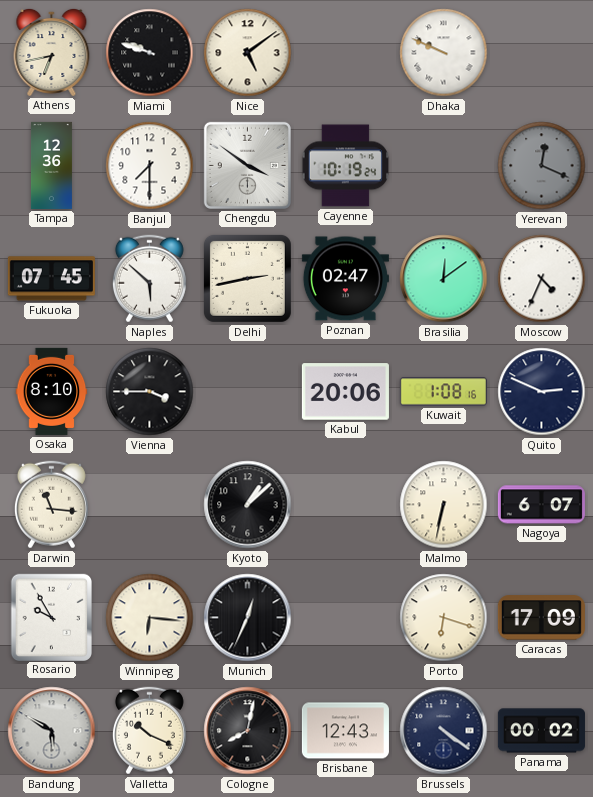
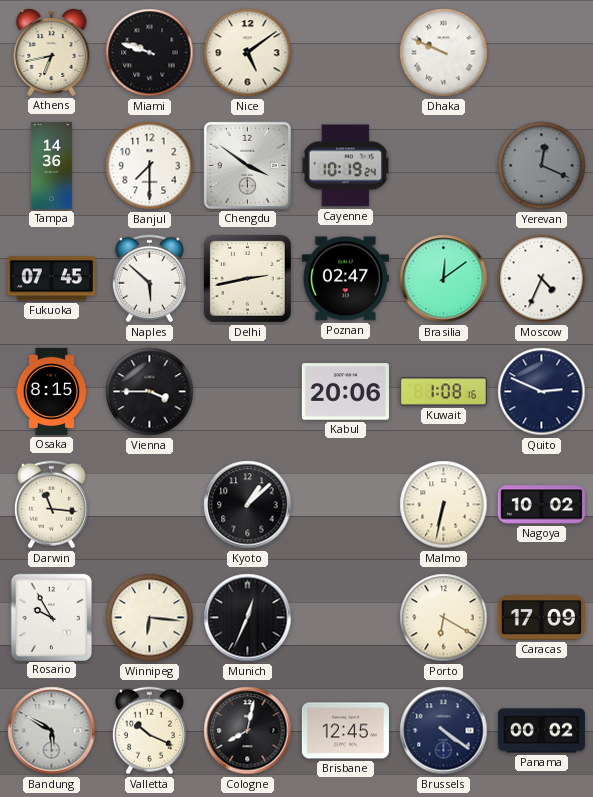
Tampa: 12:36 -> 14:36
Osaka: 8:10 -> 8:15
Nagoya: 6:07 -> 10:02
Porto: 6:18 -> 6:20
Brisbane: 12:43 -> 12:45
